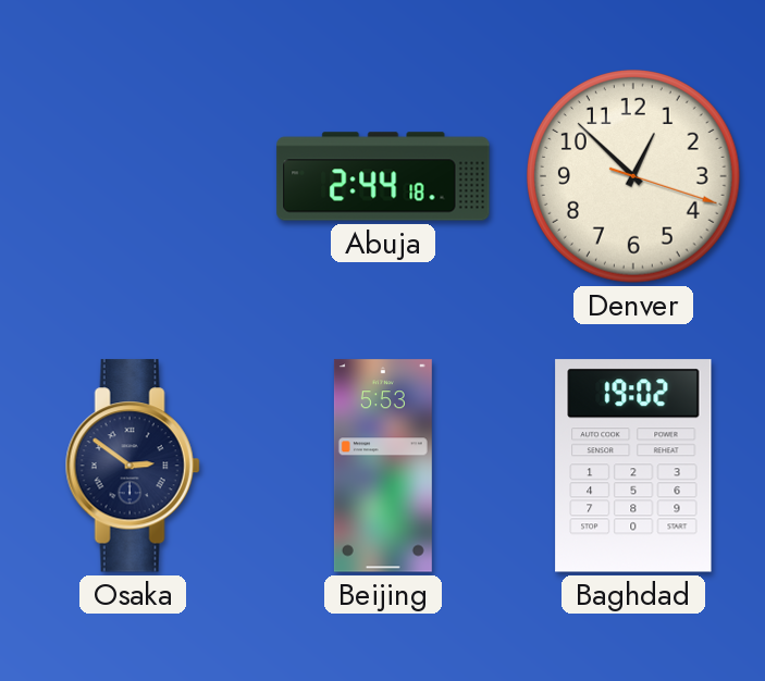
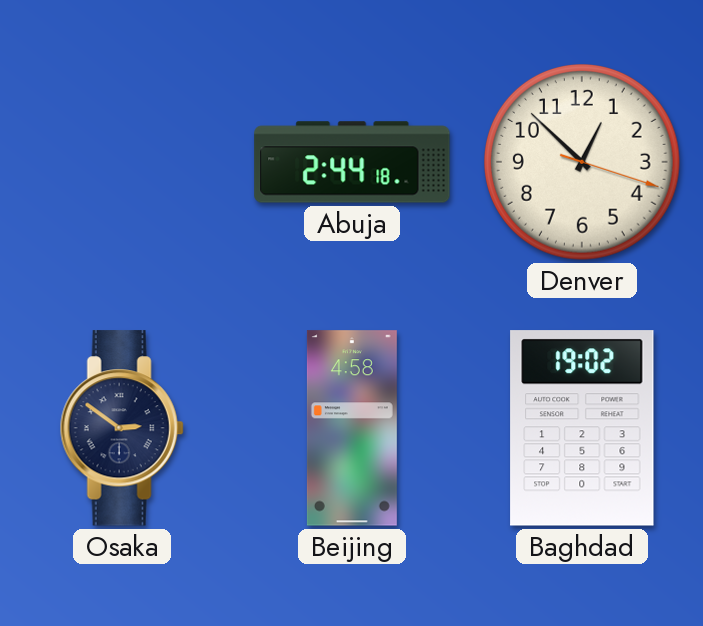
Beijing: 5:53 -> 4:58
